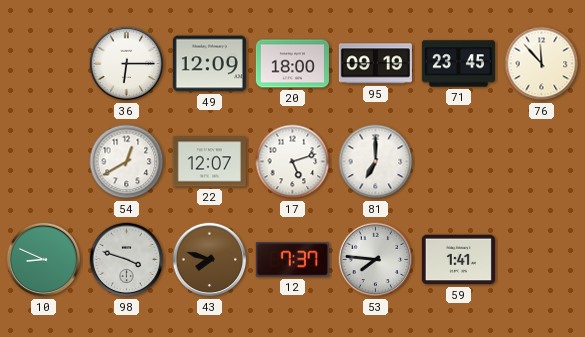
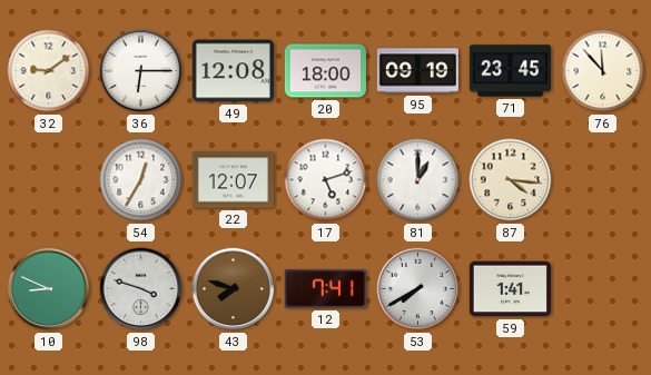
32: none -> 9:09
49: 12:09 -> 12:08
54: 12:40 -> 12:35
81: 7:00 -> 1:00
87: none -> 4:16
12: 7:37 -> 7:41
53: 7:46 -> 7:40
